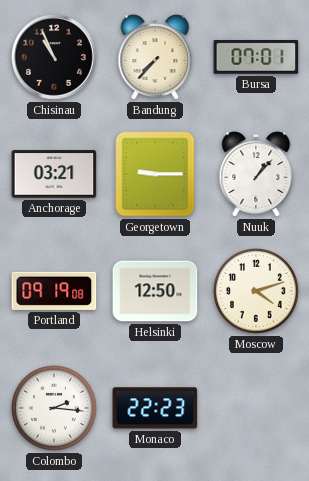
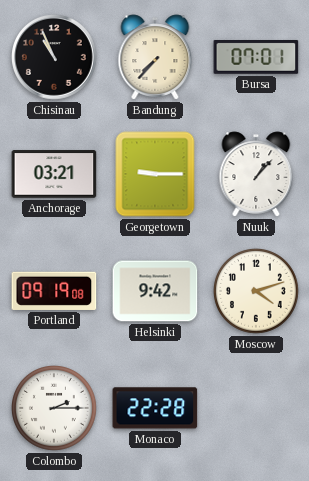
Helsinki: 12:50 -> 9:42
Colombo: 2:16 -> 2:15
Monaco: 22:23 -> 22:28
